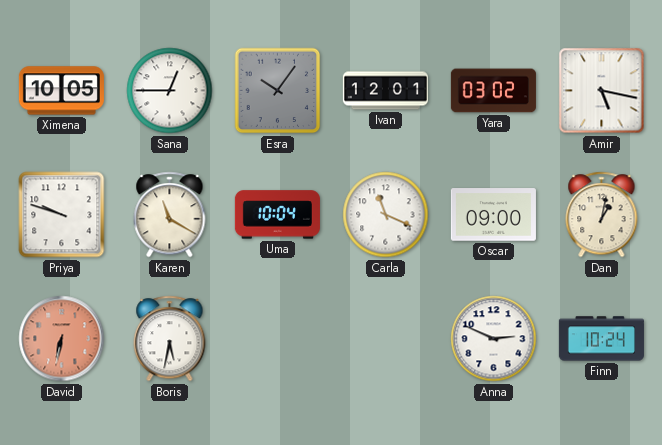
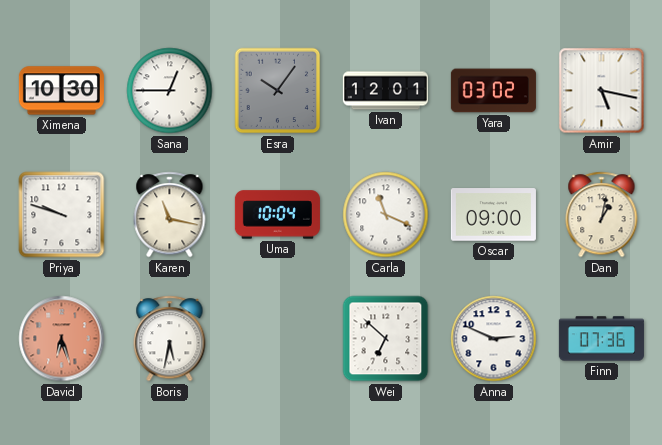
Ximena: 10:05 -> 10:30
Karen: 11:20 -> 11:17
David: 6:32 -> 6:27
Wei: none -> 6:52
Finn: 10:24 -> 07:36
